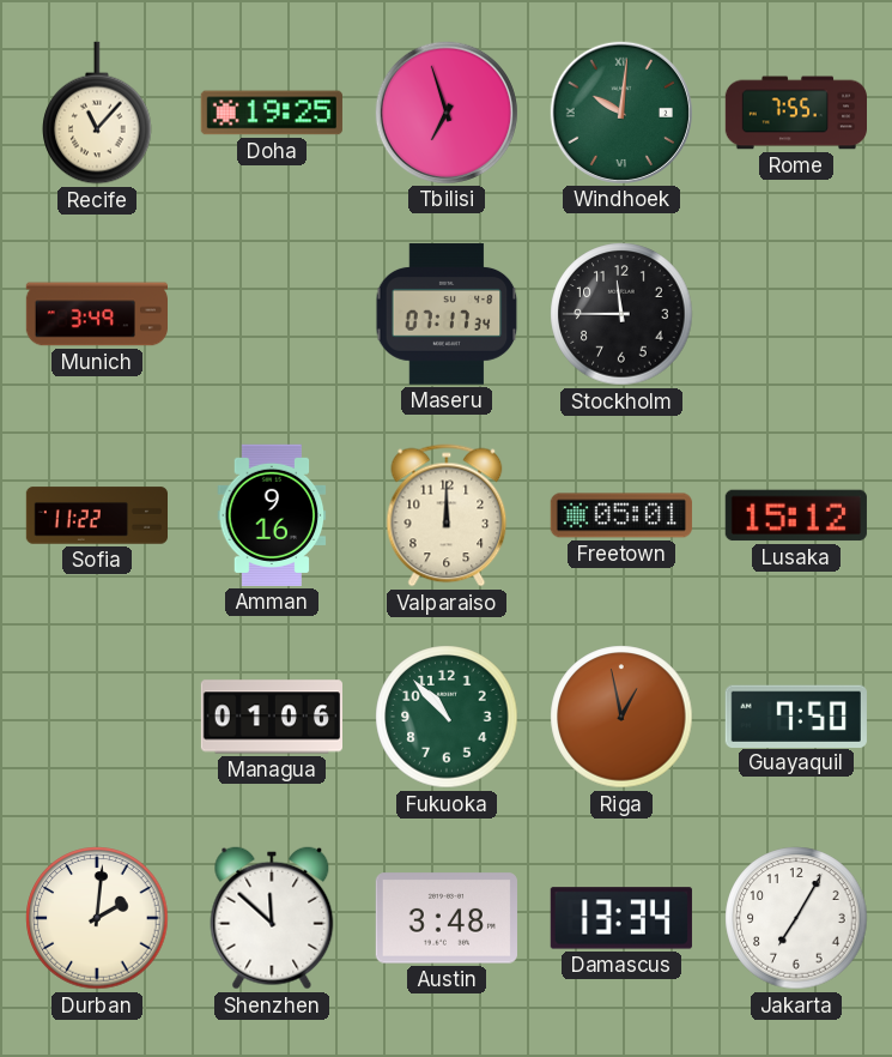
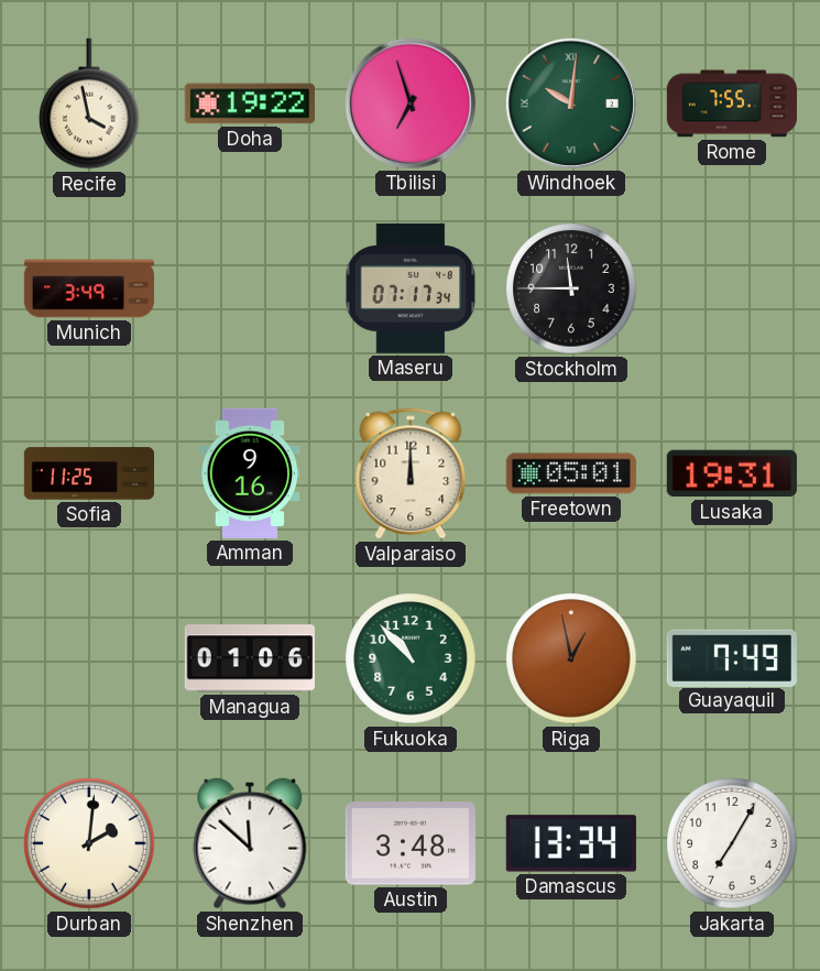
Recife: 11:07 -> 3:58
Doha: 19:25 -> 19:22
Sofia: 11:22 -> 11:25
Lusaka: 15:12 -> 19:31
Guayaquil: 7:50 -> 7:49
